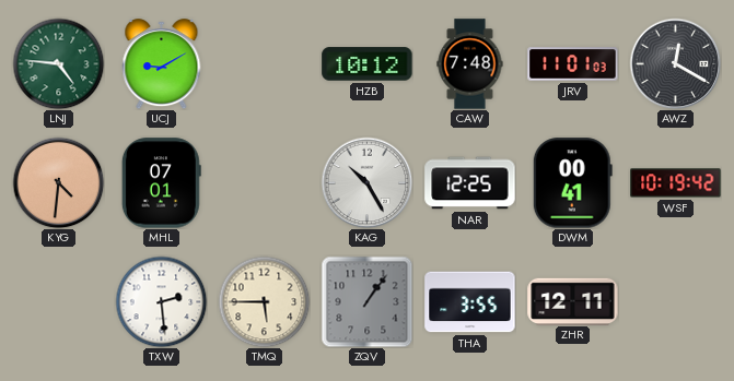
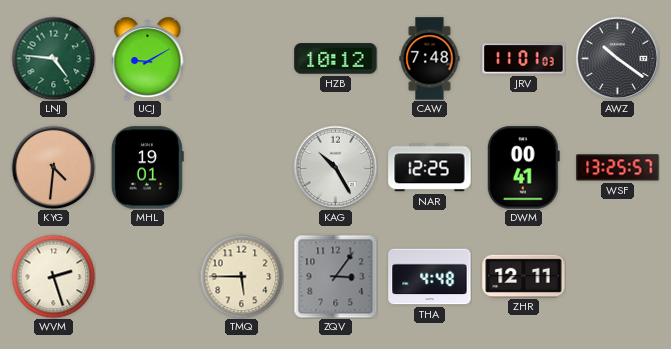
AWZ: 12:20 -> 10:21
MHL: 07:01 -> 19:01
WSF: 10:19 -> 13:25
WVM: none -> 2:27
TXW: 2:29 -> none
ZQV: 1:06 -> 3:06
THA: 3:55 -> 4:48
